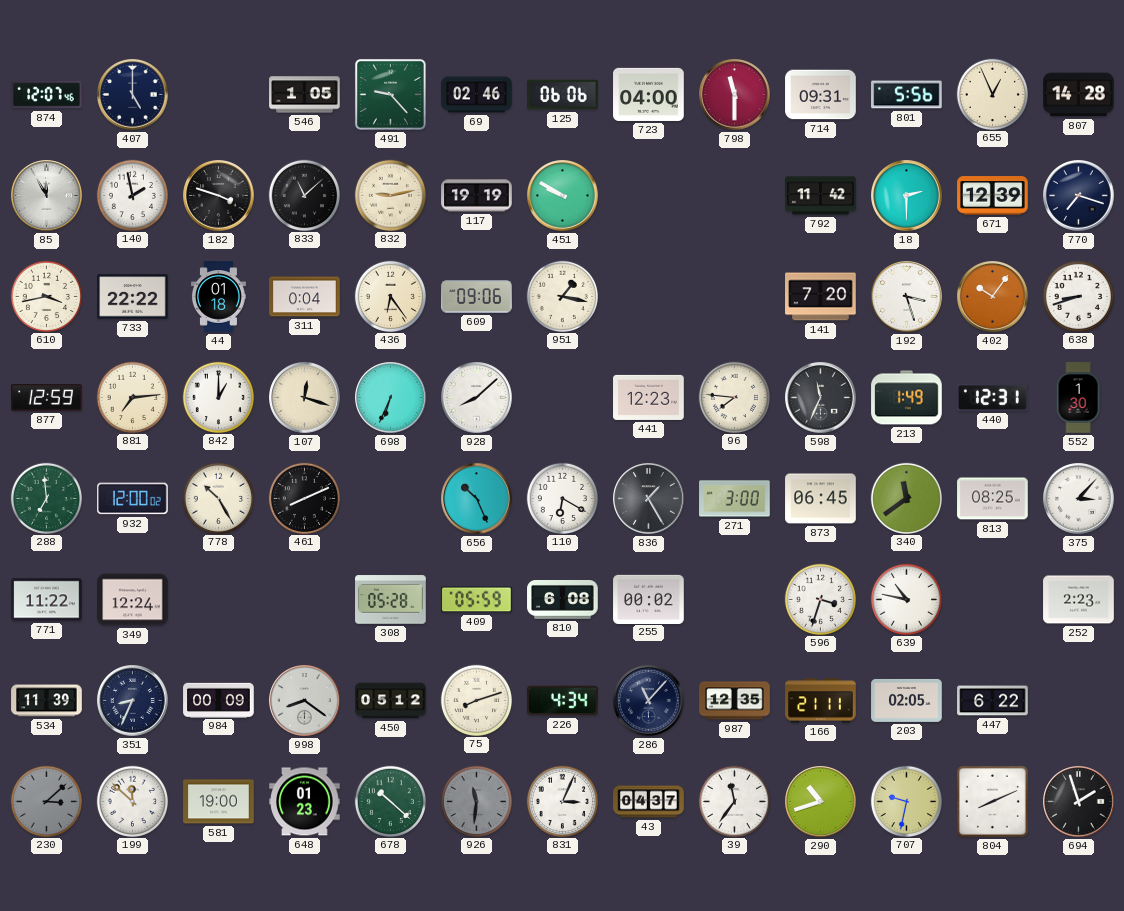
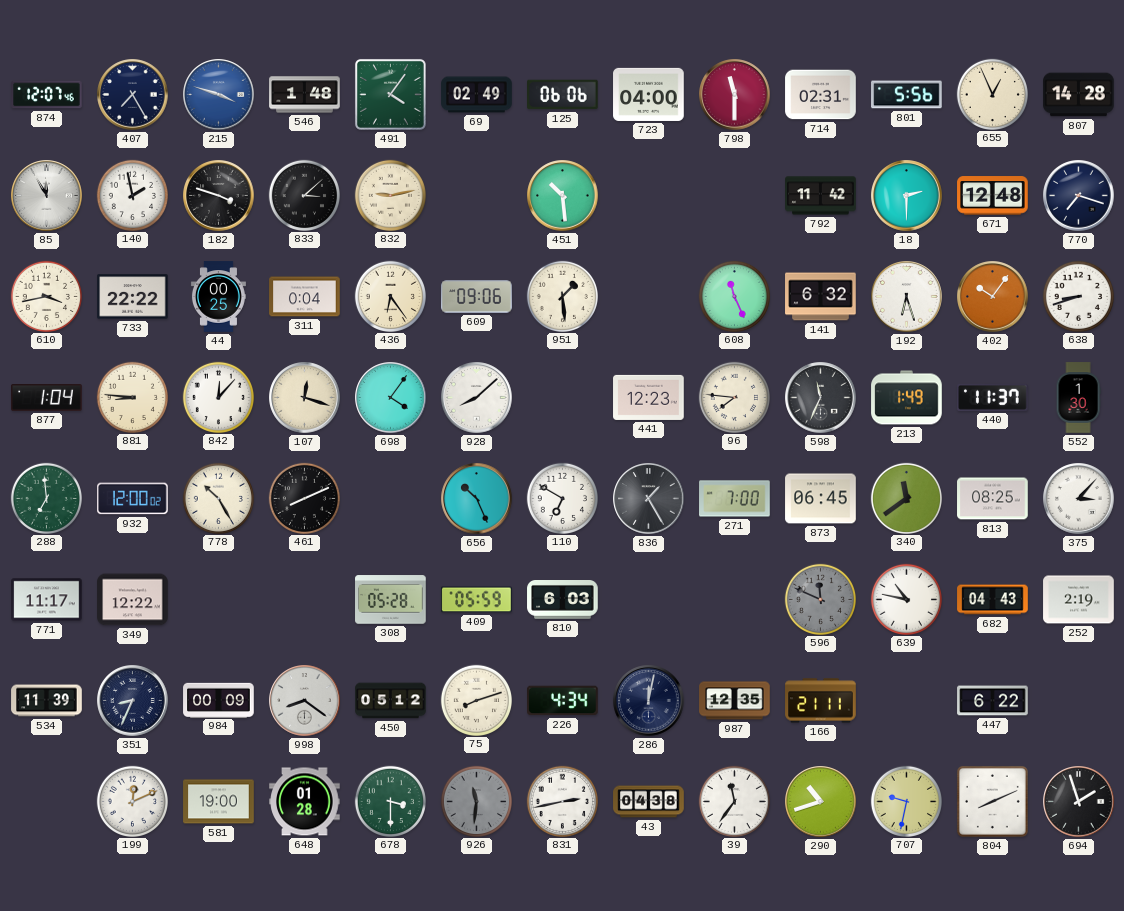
407: 5:00 -> 7:25
215: none -> 3:48
546: 1:05 -> 1:48
491: 9:23 -> 4:06
69: 02:46 -> 02:49
714: 09:31 -> 02:31
833: 11:08 -> 3:08
117: 19:19 -> none
451: 9:50 -> 10:29
671: 12:39 -> 12:48
44: 01:18 -> 00:25
951: 1:17 -> 1:29
608: none -> 11:26
141: 7:20 -> 6:32
192: 3:27 -> 6:27
877: 12:59 -> 1:04
881: 7:14 -> 8:46
842: 1:00 -> 12:07
698: 6:34 -> 4:06
440: 12:31 -> 11:37
110: 6:20 -> 6:50
271: 3:00 -> 7:00
771: 11:22 -> 11:17
349: 12:24 -> 12:22
810: 6:08 -> 6:03
255: 00:02 -> none
596: 3:33 -> 11:49
596 dial: white -> grey
682: none -> 04:43
252: 2:23 -> 2:19
286: 11:07 -> 12:02
203: 02:05 -> none
230: 3:08 -> none
199: 11:52 -> 12:11
648: 01:23 -> 01:28
678: 10:22 -> 3:30
831: 3:04 -> 2:43
43: 04:37 -> 04:38
